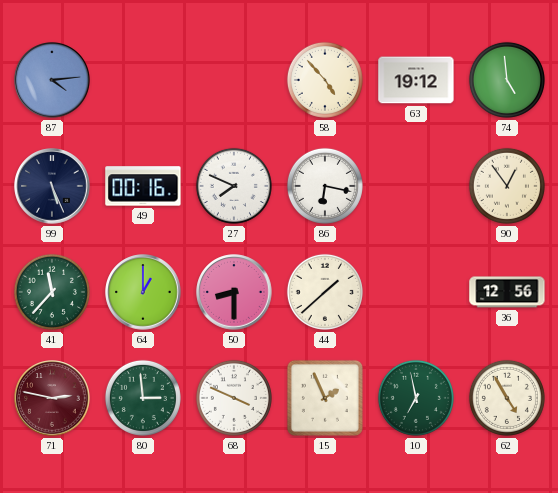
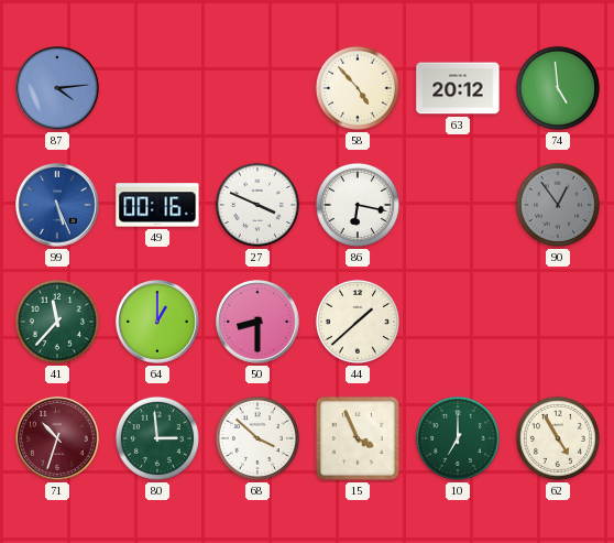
63: 19:12 -> 20:12
99 dial: navy -> blue
27: 7:49 -> 3:49
90 dial: cream -> grey
36: 12:56 -> none
71: 2:47 -> 10:33
68: 3:49 -> 3:52
15: 1:56 -> 3:56
10: 6:58 -> 7:00
